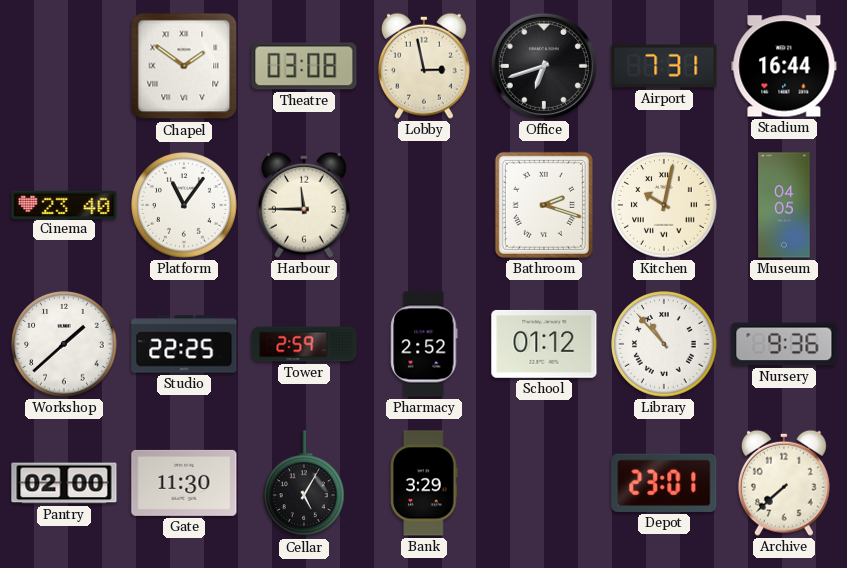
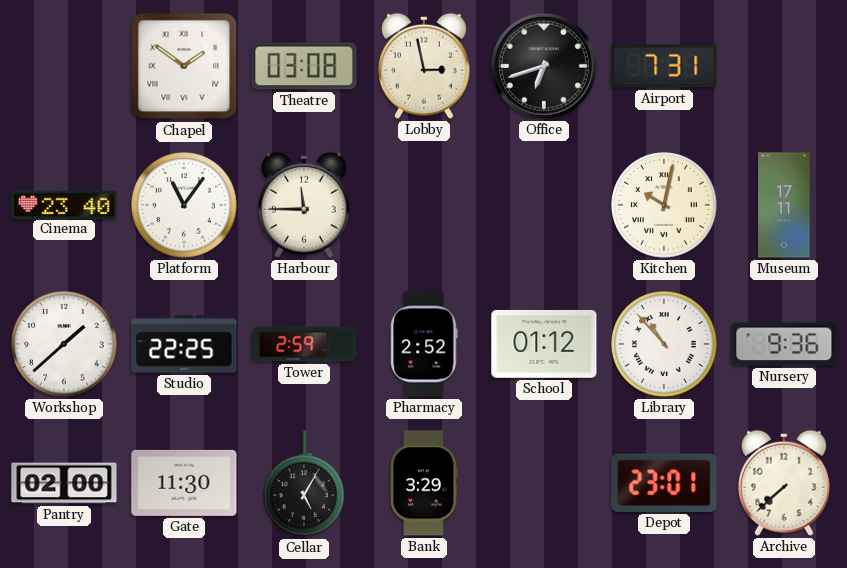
Stadium: 16:44 -> none
Bathroom: 2:18 -> none
Museum: 04:05 -> 17:11
